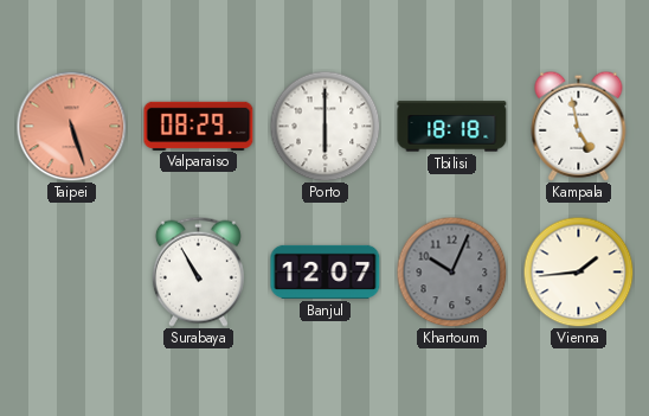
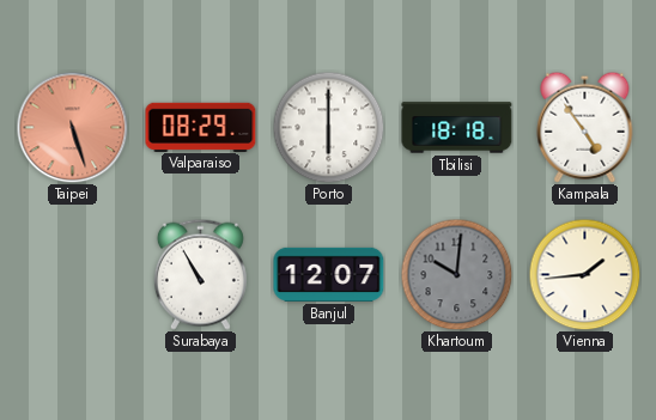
Kampala: 4:58 -> 4:54
Khartoum: 10:04 -> 10:01
